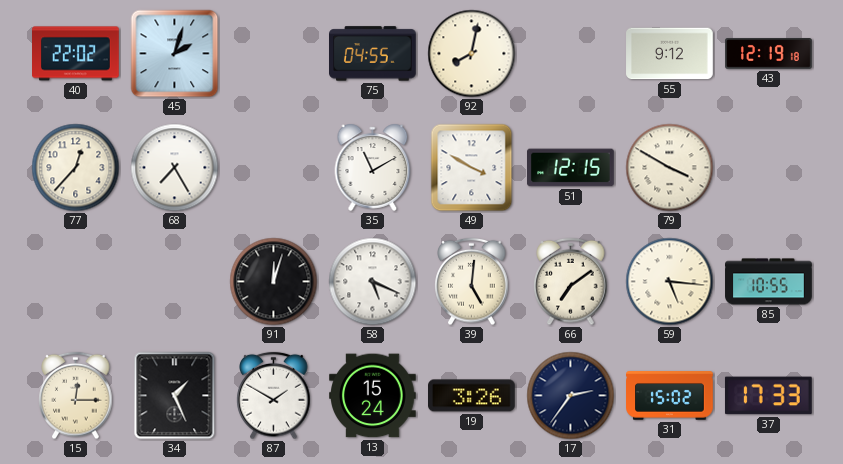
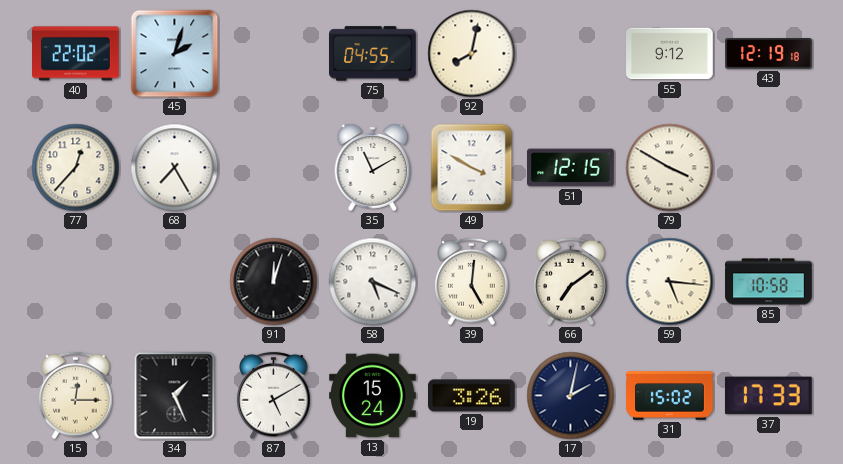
85: 10:55 -> 10:58
87: 1:50 -> 5:10
17: 2:36 -> 2:02
